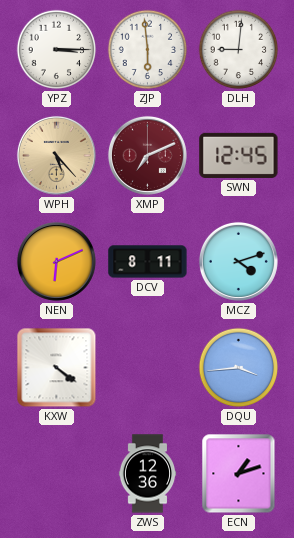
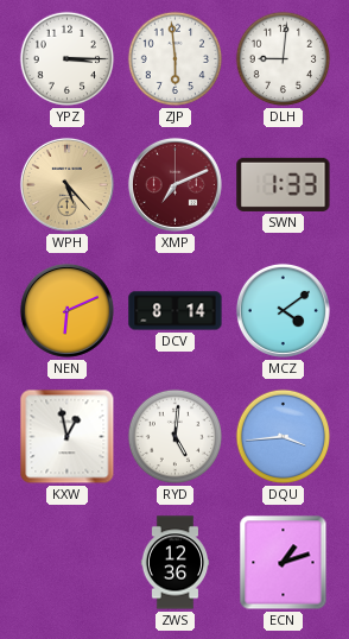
SWN: 12:45 -> 1:33
DCV: 8:11 -> 8:14
MCZ: 4:12 -> 4:09
KXW: 4:21 -> 12:58
RYD: none -> 5:01
